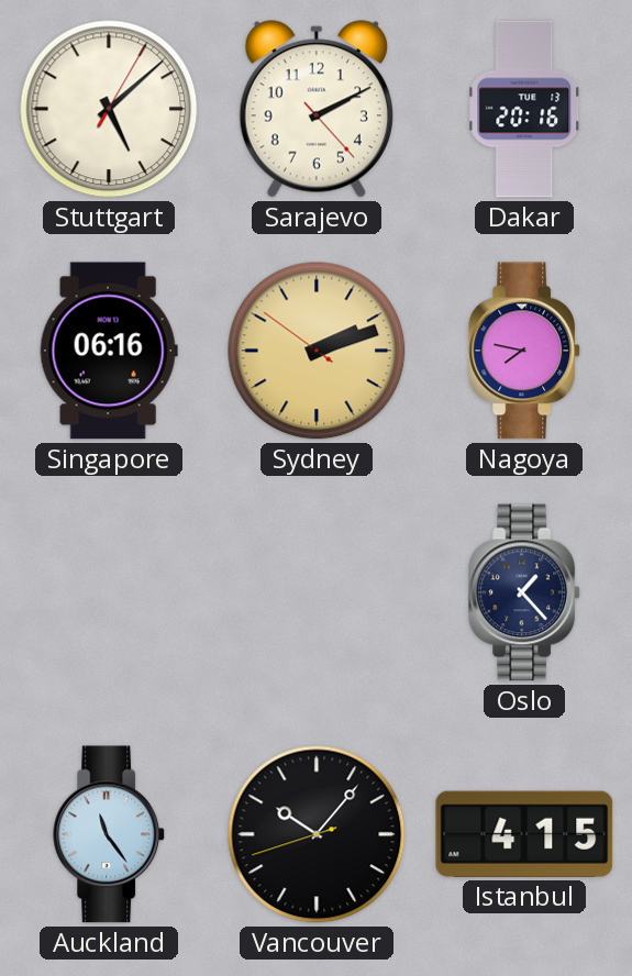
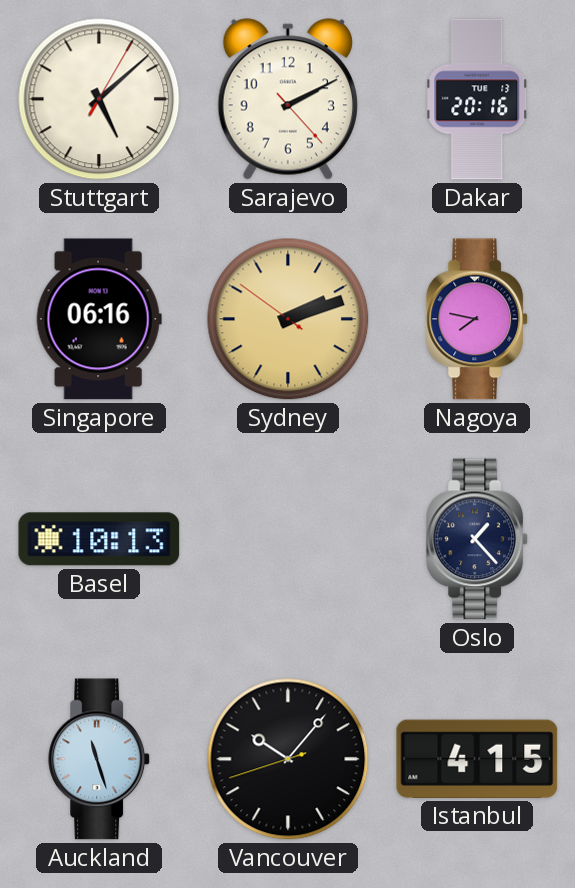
Basel: none -> 10:13
Auckland: 11:24 -> 11:27
